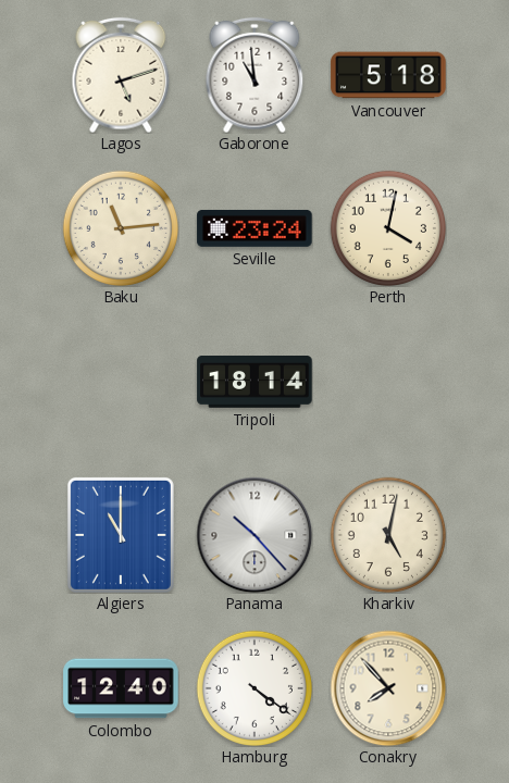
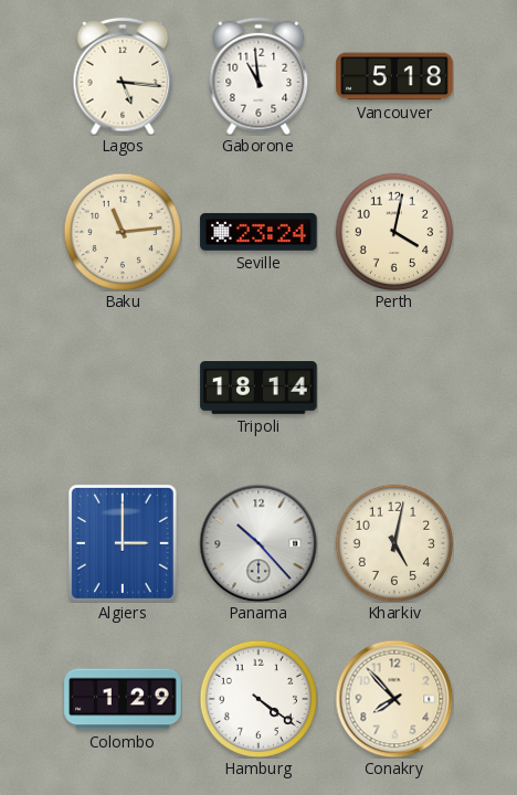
Lagos: 5:12 -> 5:16
Algiers: 11:00 -> 3:00
Colombo: 12:40 -> 1:29
